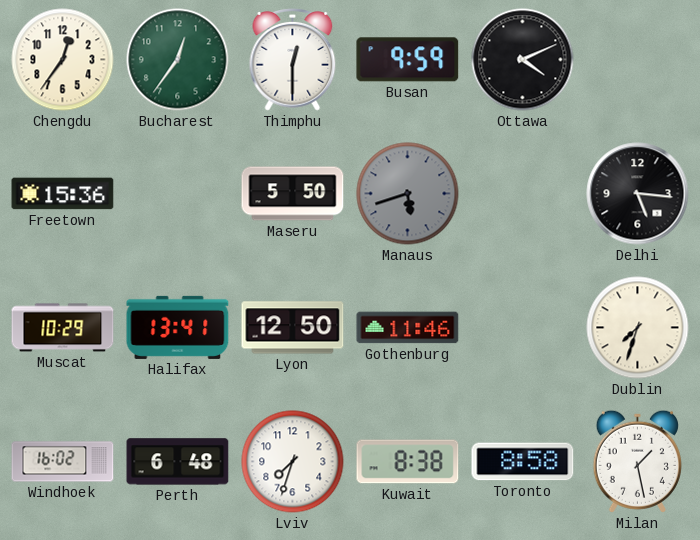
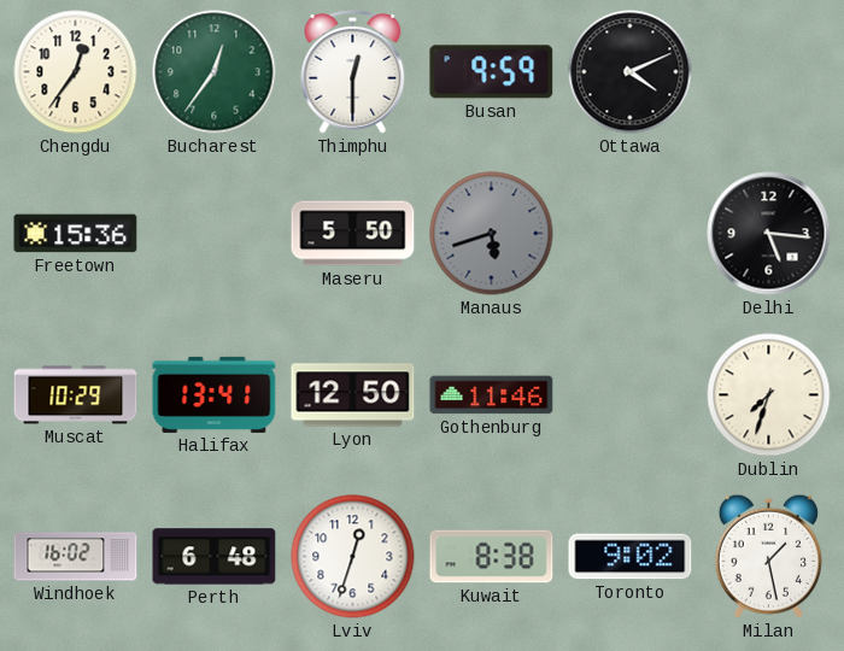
Lviv: 7:33 -> 12:33
Toronto: 8:58 -> 9:02
